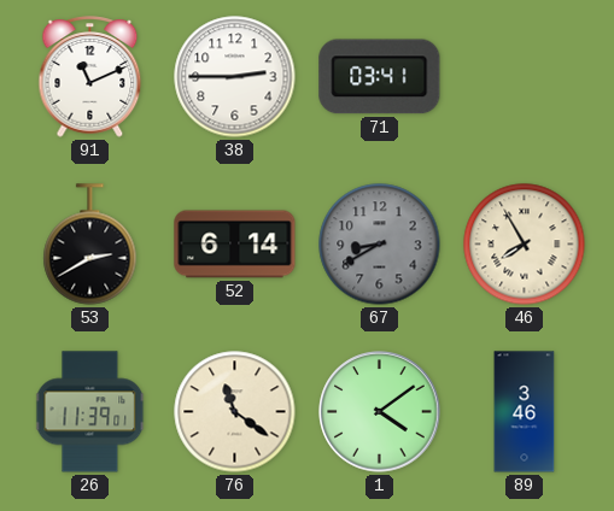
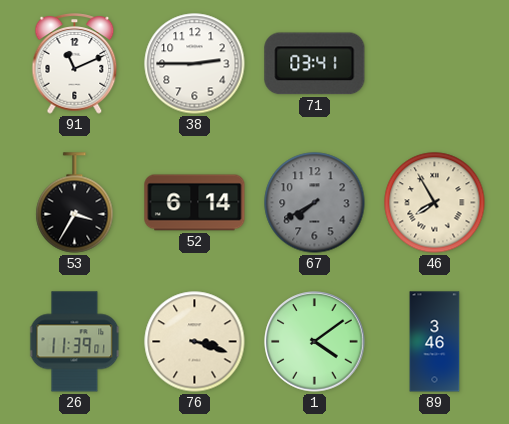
53: 2:40 -> 3:35
67: 8:40 -> 7:40
76: 11:21 -> 3:18
